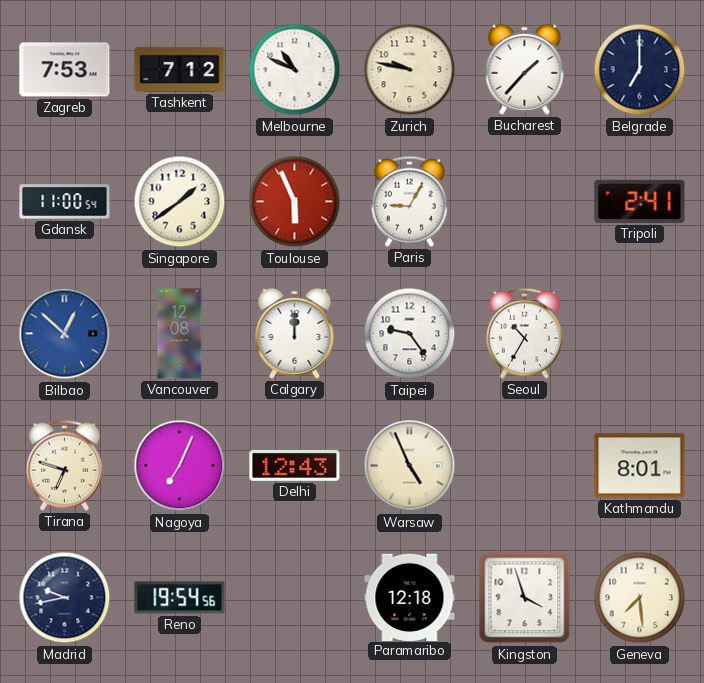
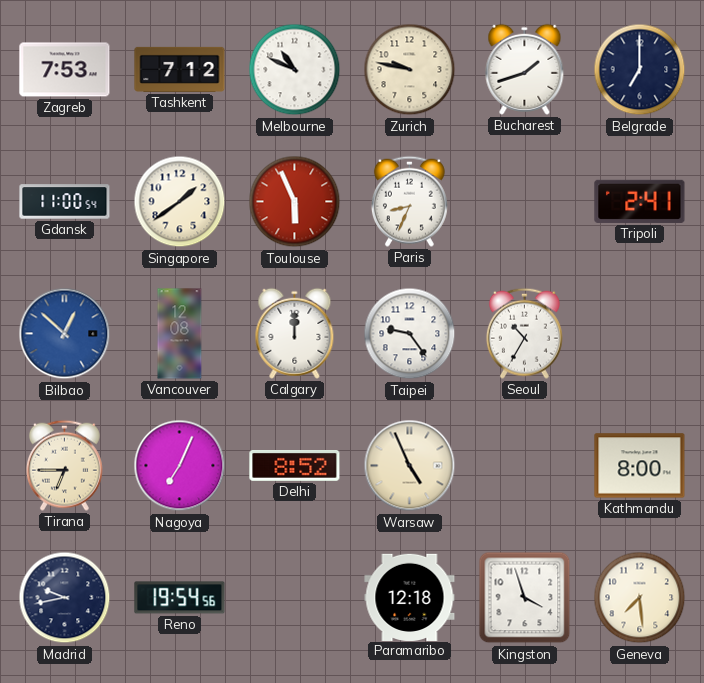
Bucharest: 1:37 -> 1:42
Paris: 9:05 -> 8:34
Tirana: 6:48 -> 6:45
Delhi: 12:43 -> 8:52
Kathmandu: 8:01 -> 8:00
